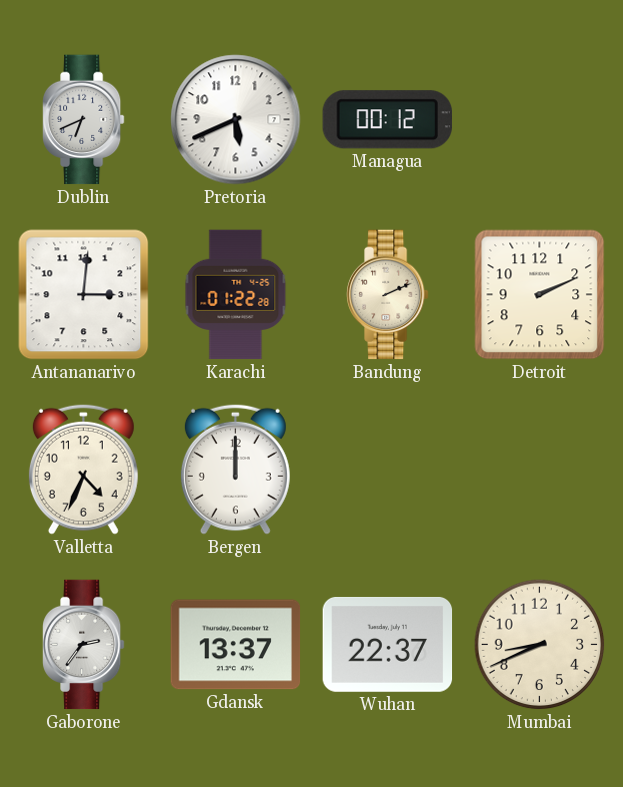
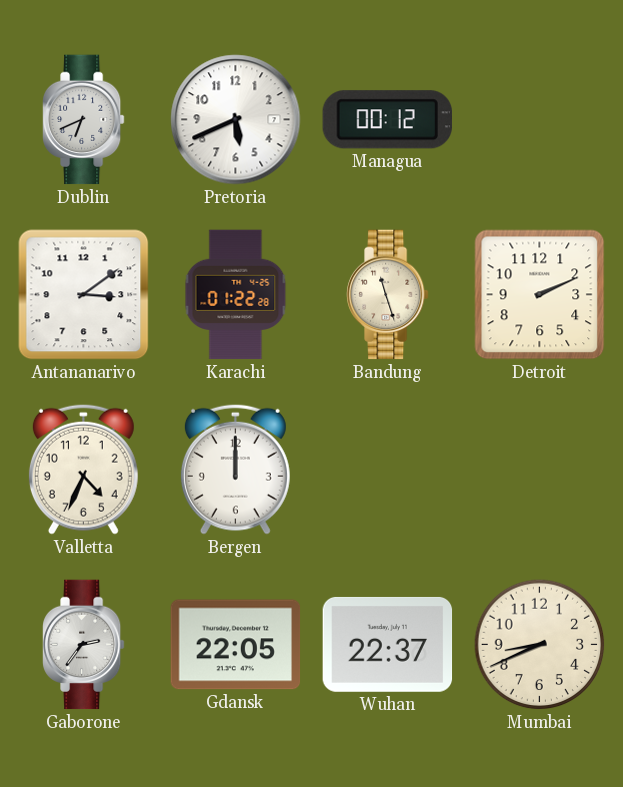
Antananarivo: 3:01 -> 3:09
Bandung: 2:11 -> 11:27
Gdansk: 13:37 -> 22:05
